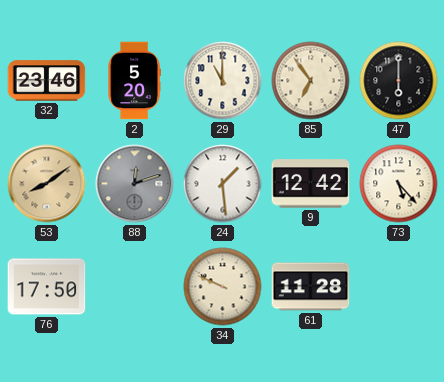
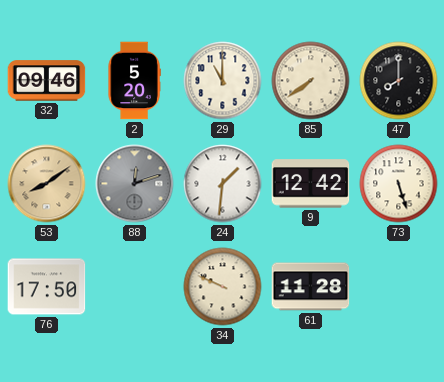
32: 23:46 -> 09:46
85: 6:54 -> 7:39
47: 6:00 -> 8:00
24: 1:29 -> 1:31
73: 5:23 -> 5:27
